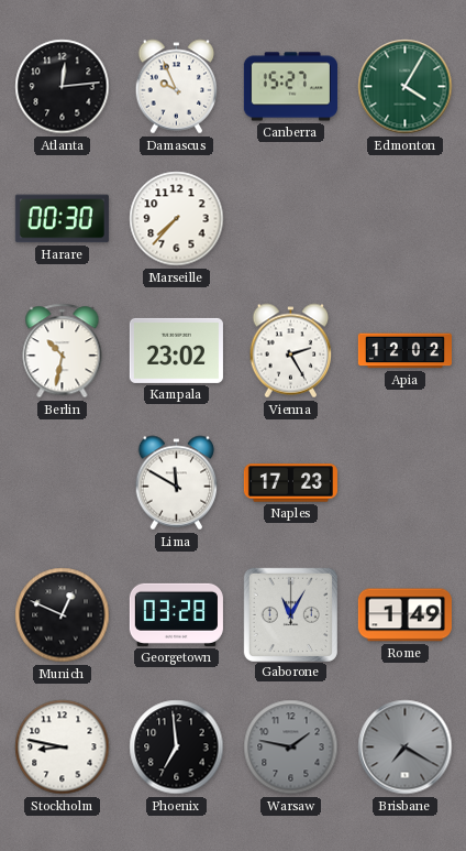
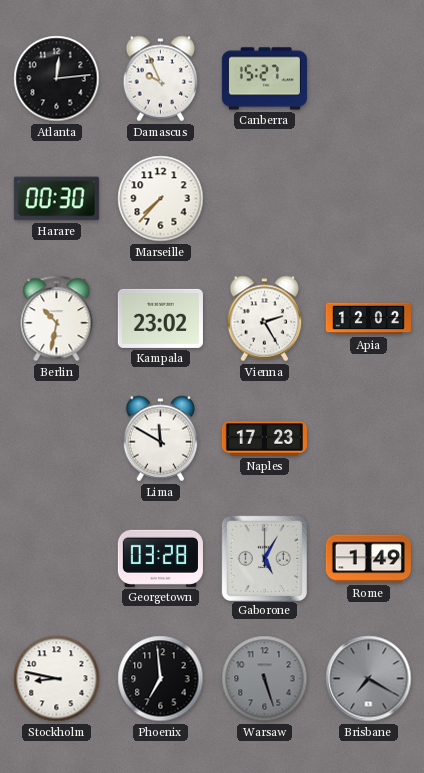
Edmonton: 4:05 -> none
Munich: 12:49 -> none
Gaborone: 11:05 -> 5:05
Warsaw: 1:47 -> 5:27
